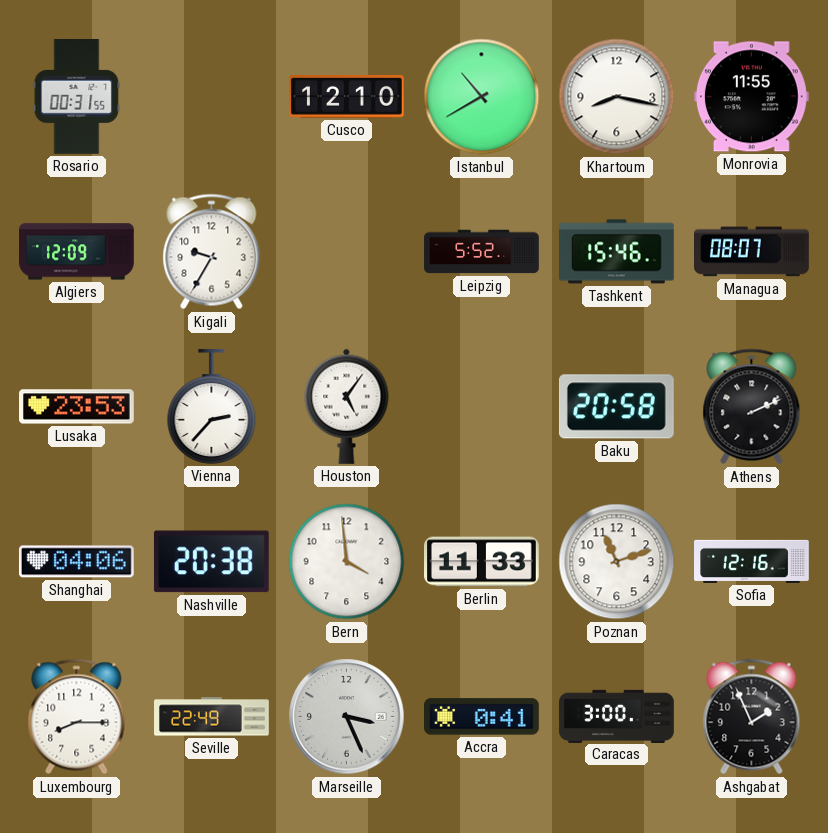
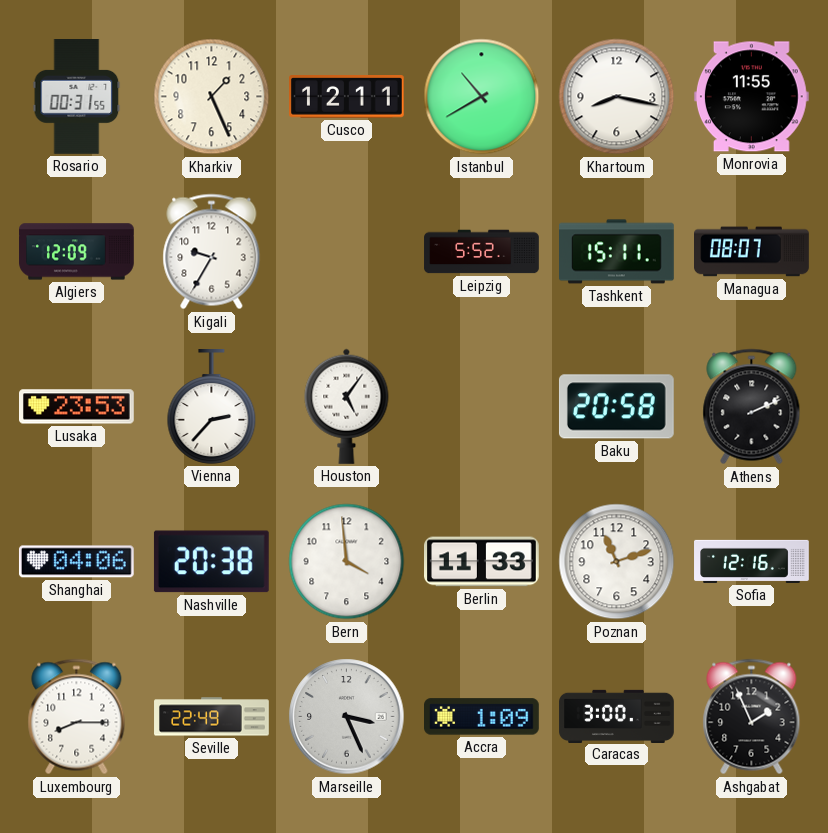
Kharkiv: none -> 1:26
Cusco: 12:10 -> 12:11
Tashkent: 15:46 -> 15:11
Accra: 0:41 -> 1:09
